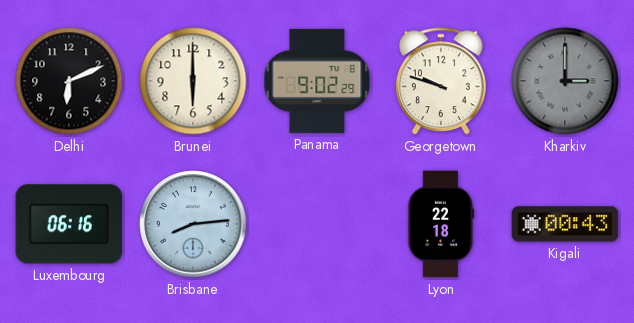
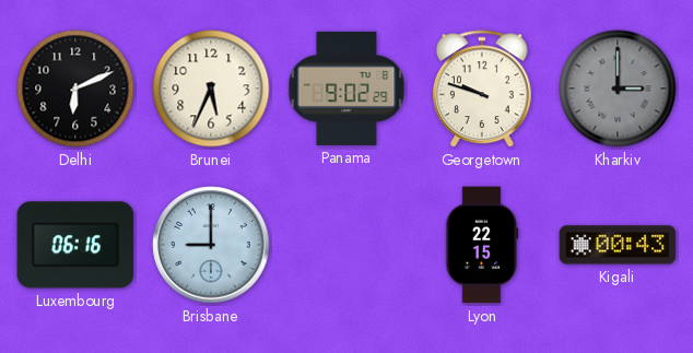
Brunei: 6:00 -> 5:34
Brisbane: 8:14 -> 9:00
Lyon: 22:18 -> 22:15
